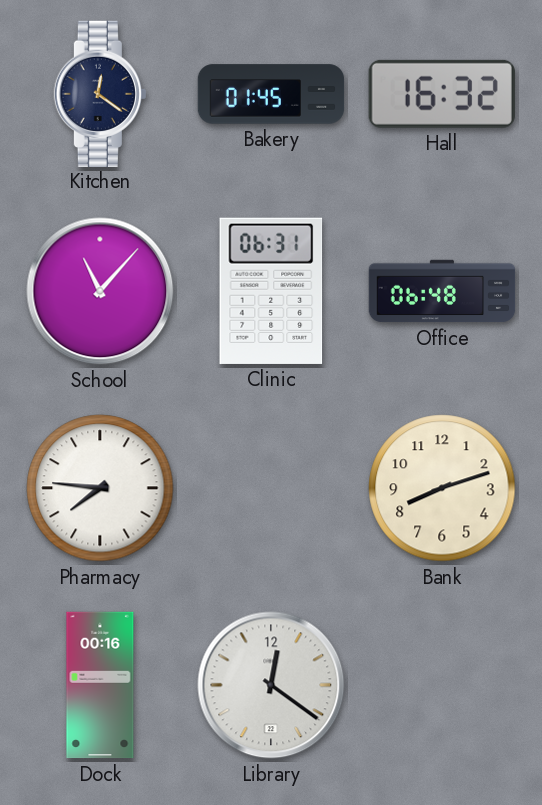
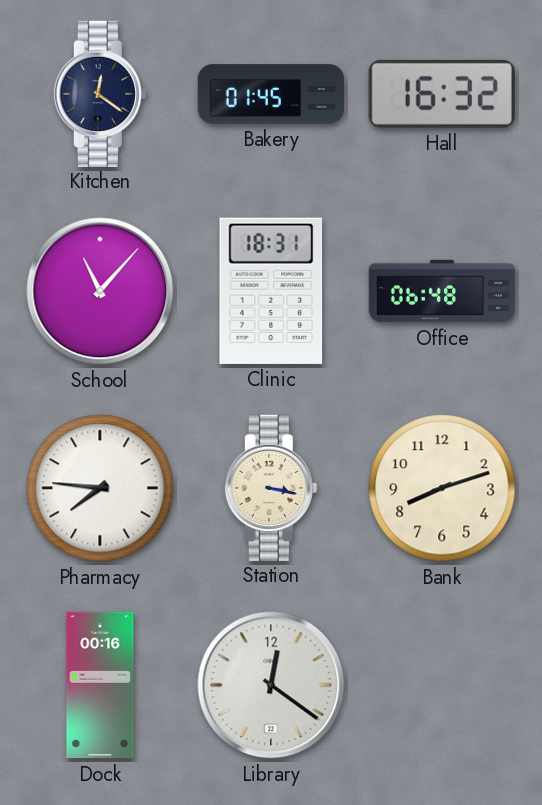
Clinic: 06:31 -> 18:31
Station: none -> 3:17
